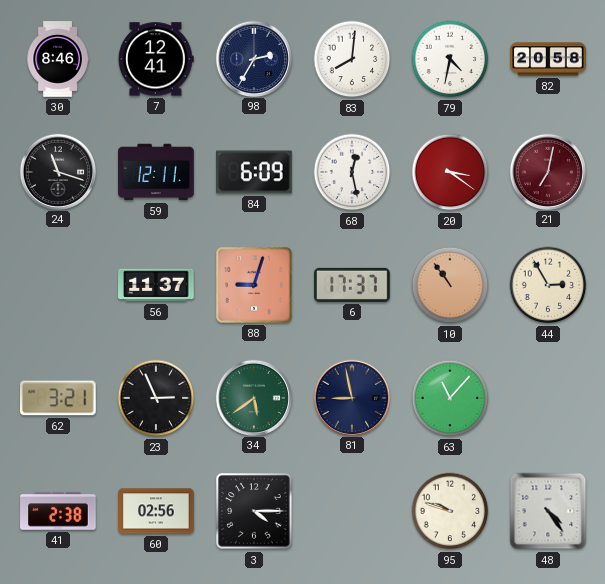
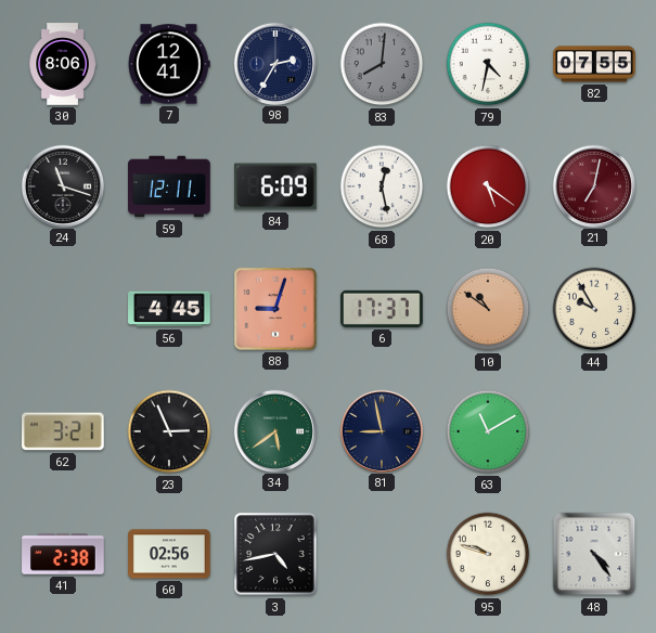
30: 8:46 -> 8:06
83 dial: white -> grey
82: 20:58 -> 07:55
20: 3:21 -> 5:21
56: 11:37 -> 4:45
10: 10:54 -> 10:51
44: 2:55 -> 9:55
63: 11:07 -> 11:10
3: 4:15 -> 4:43
